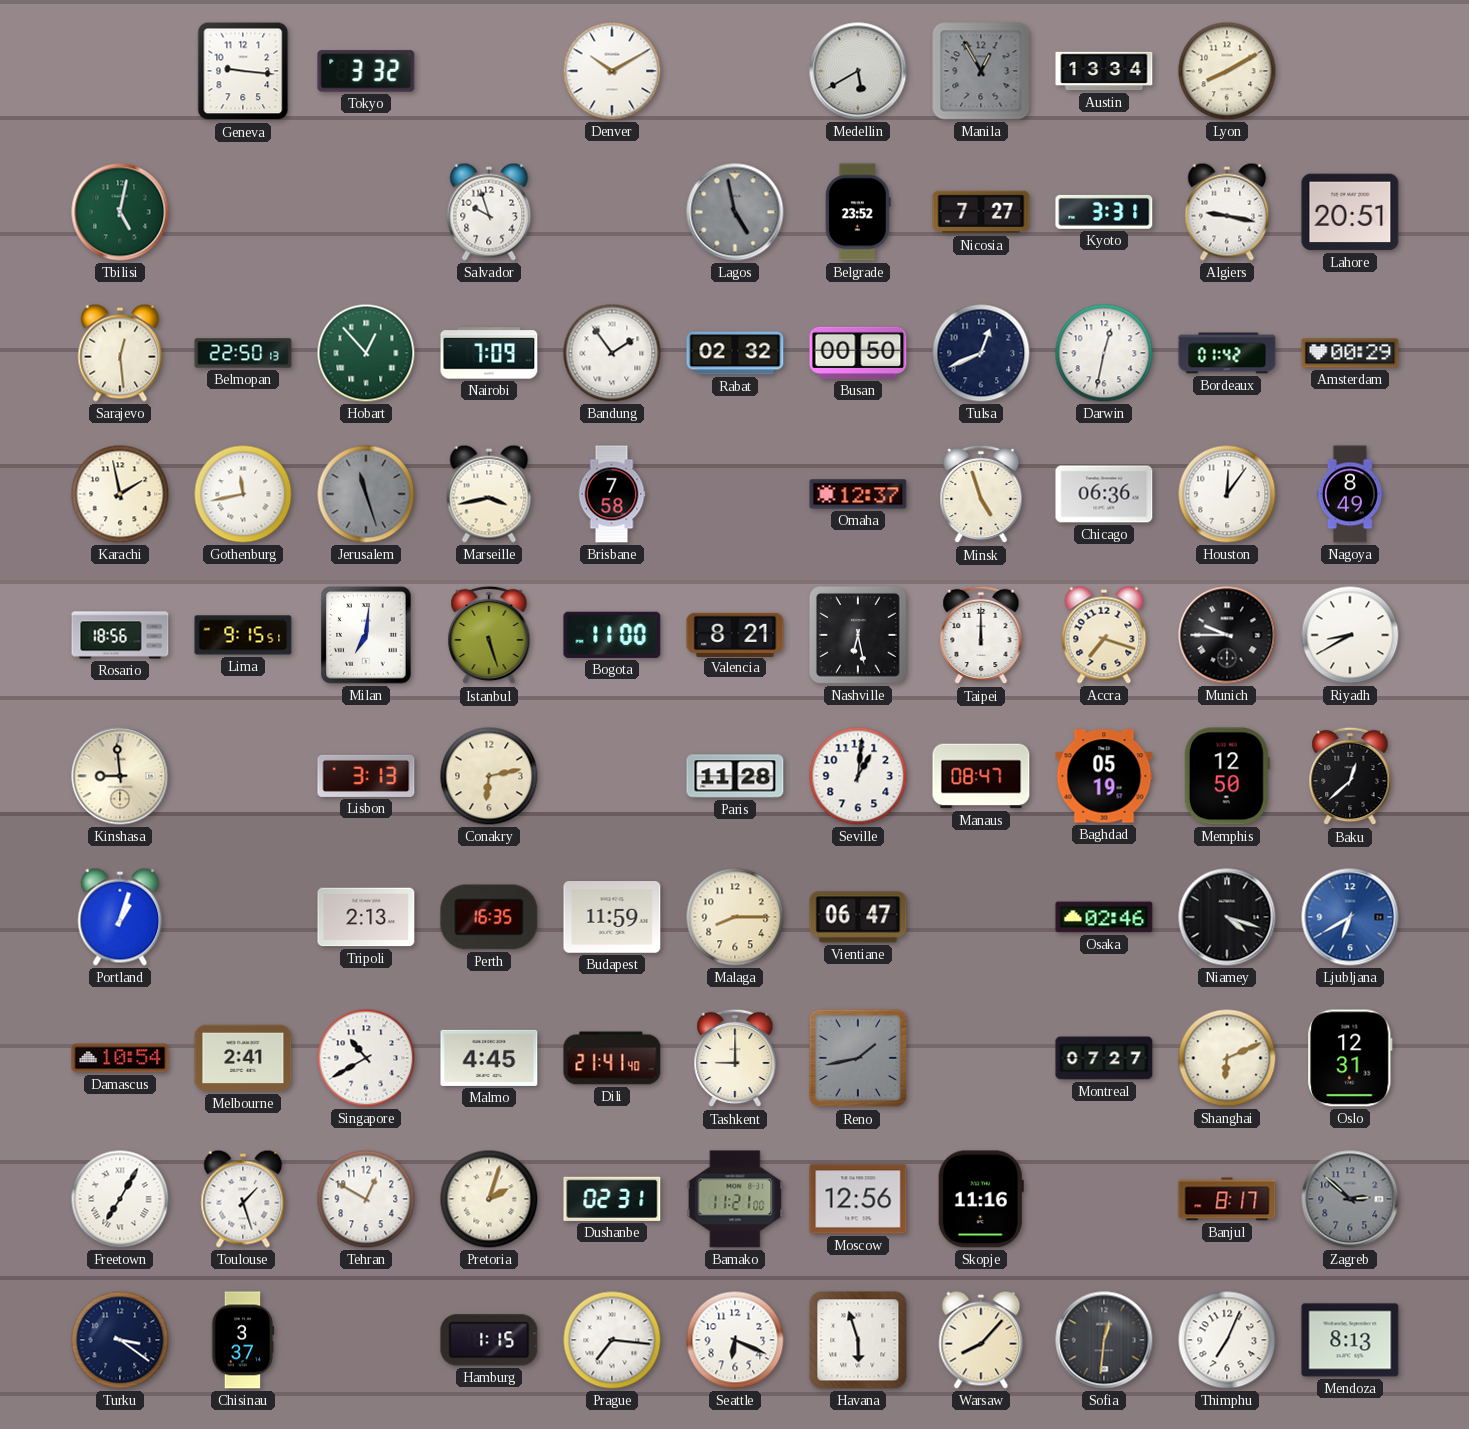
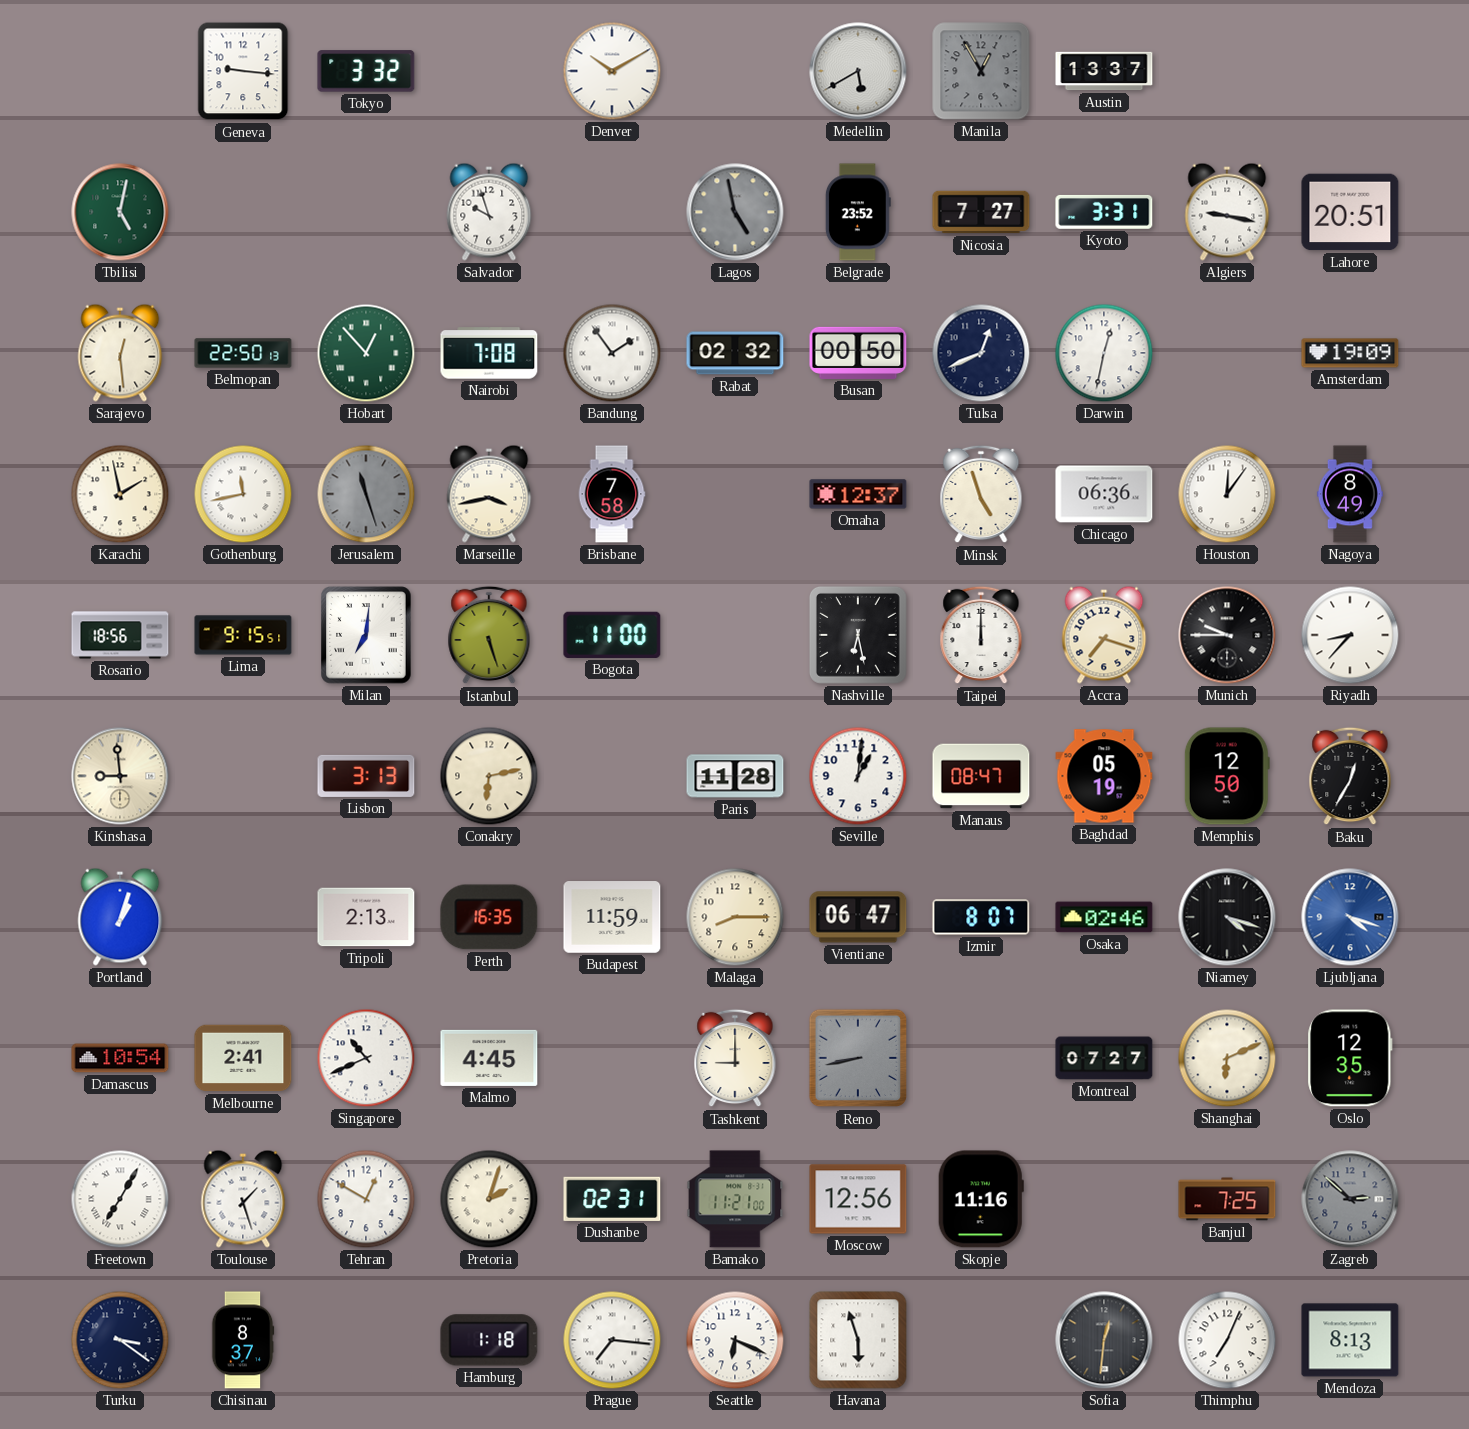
Austin: 13:34 -> 13:37
Lyon: 8:10 -> none
Nairobi: 7:09 -> 7:08
Bordeaux: 01:42 -> none
Amsterdam: 00:29 -> 19:09
Valencia: 8:21 -> none
Riyadh: 8:40 -> 8:37
Baku: 12:38 -> 12:35
Izmir: none -> 8:07
Ljubljana: 6:40 -> 4:18
Singapore: 10:40 -> 10:41
Dili: 21:41 -> none
Reno: 1:43 -> 8:43
Oslo: 12:31 -> 12:35
Banjul: 8:17 -> 7:25
Chisinau: 3:37 -> 8:37
Hamburg: 1:15 -> 1:18
Warsaw: 8:07 -> none
